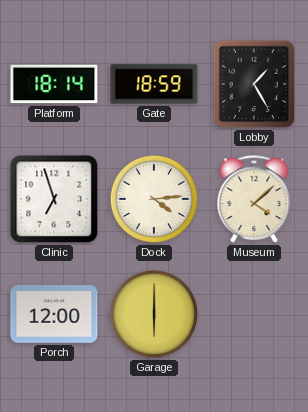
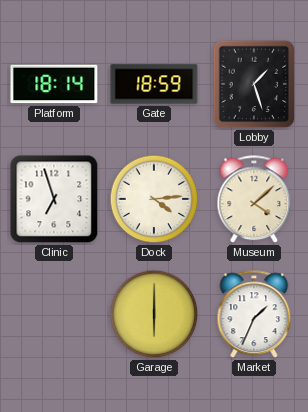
Lobby: 1:25 -> 1:27
Porch: 12:00 -> none
Market: none -> 1:34
